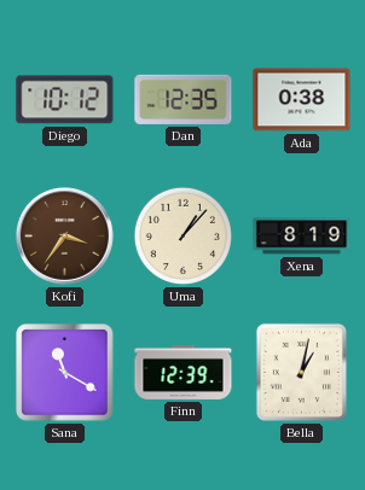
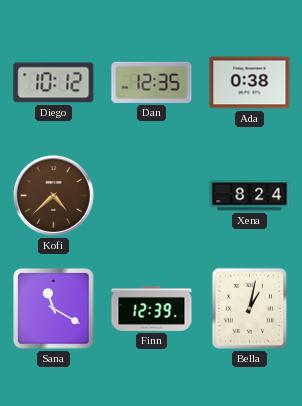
Kofi: 3:36 -> 4:38
Uma: 1:07 -> none
Xena: 8:19 -> 8:24
